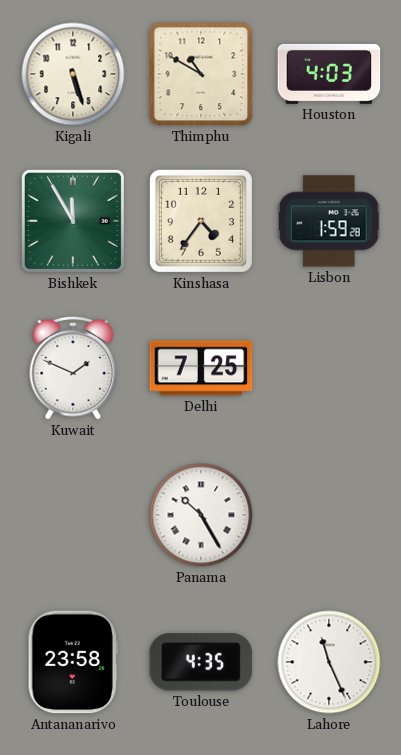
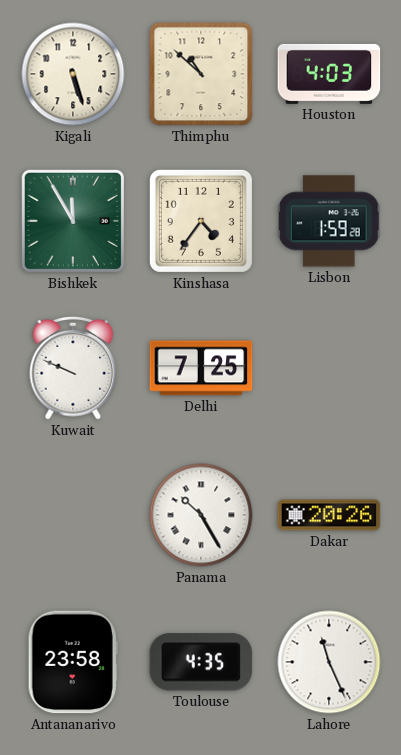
Thimphu: 10:50 -> 10:52
Kuwait: 1:49 -> 9:49
Dakar: none -> 20:26
